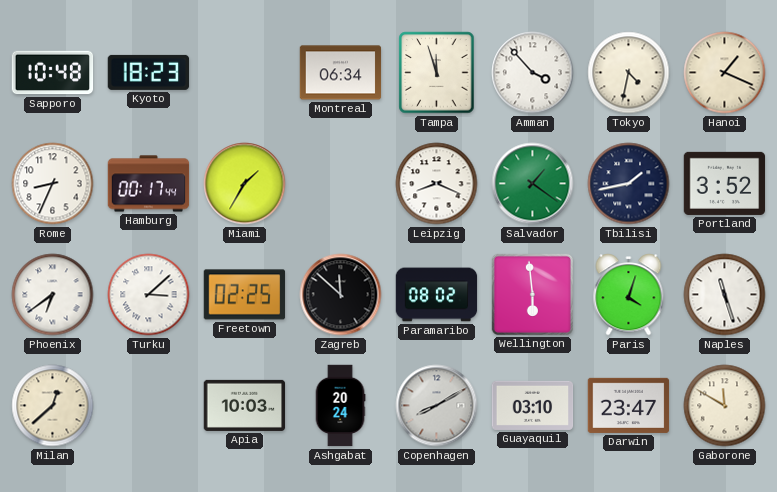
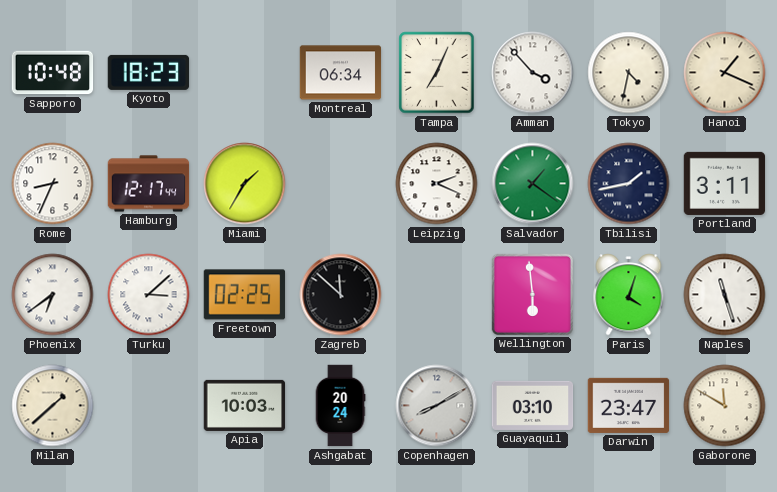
Tampa: 11:57 -> 7:04
Hamburg: 00:17 -> 12:17
Leipzig: 8:19 -> 2:19
Portland: 3:52 -> 3:11
Paramaribo: 08:02 -> none
Milan: 12:38 -> 1:38
